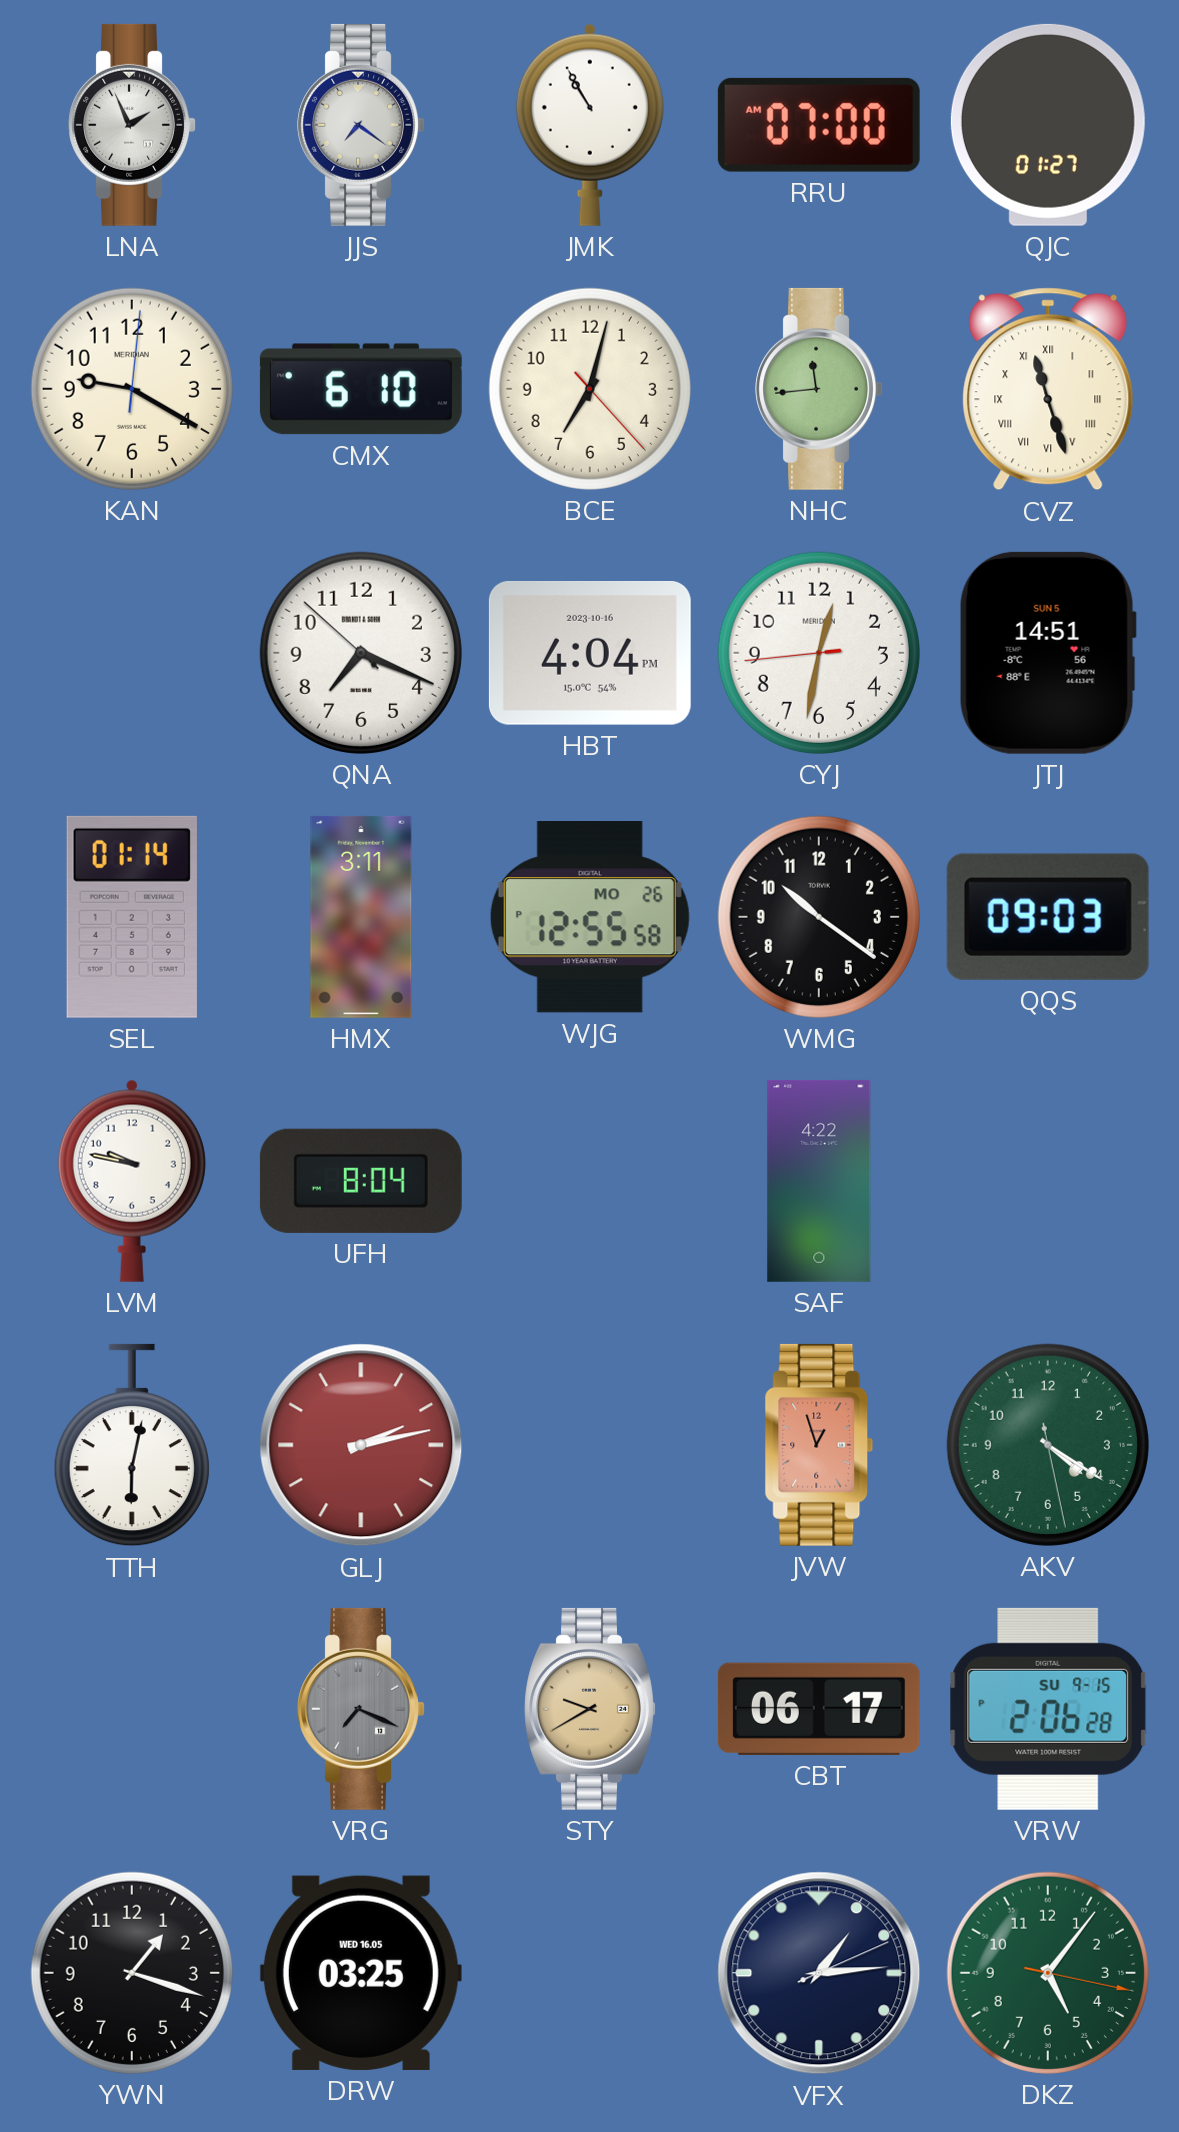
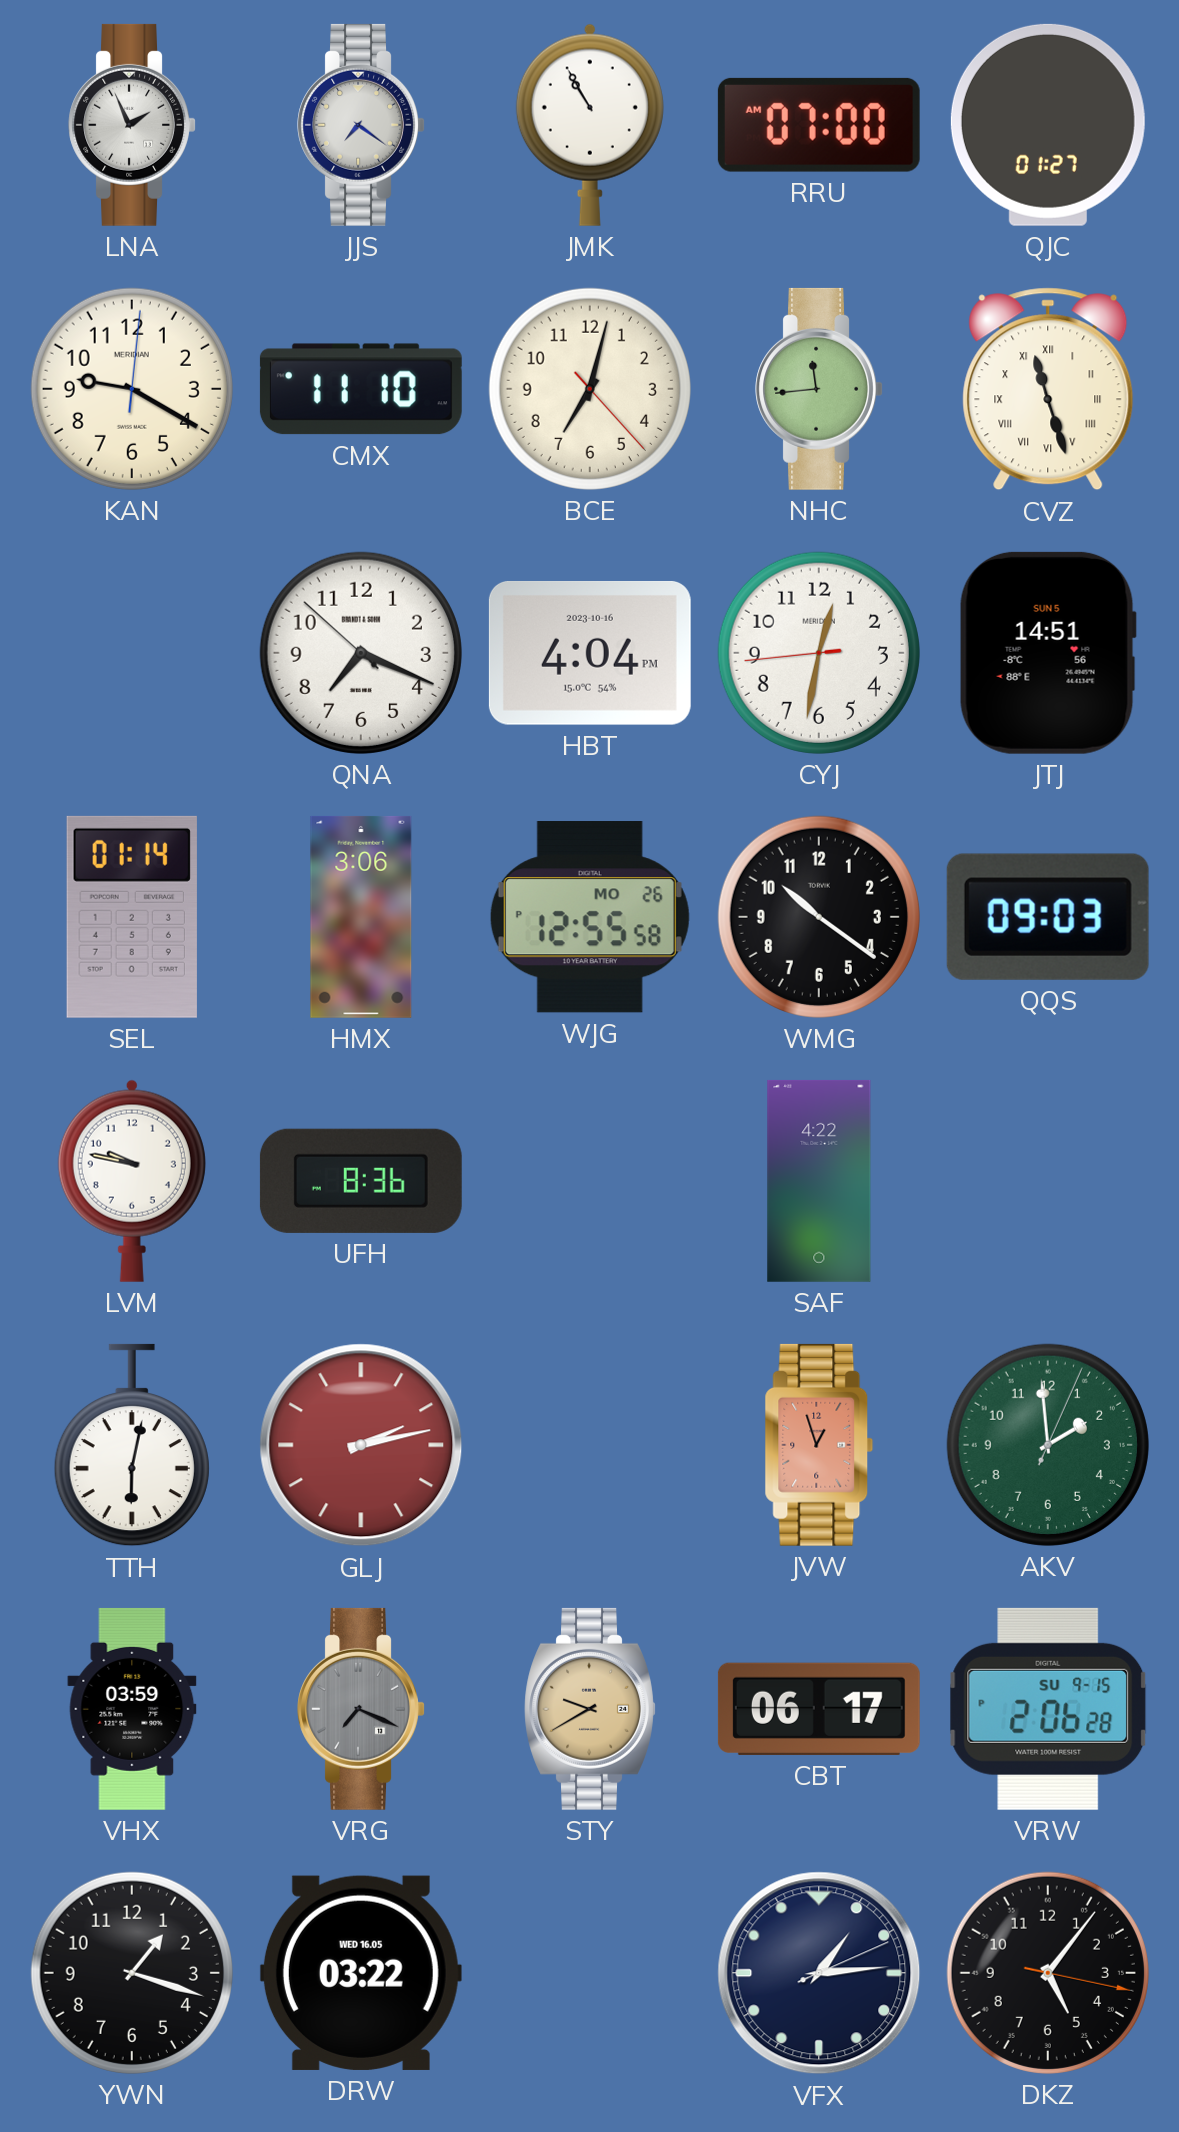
CMX: 6:10 -> 11:10
HMX: 3:11 -> 3:06
UFH: 8:04 -> 8:36
AKV: 4:20 -> 1:59
VHX: none -> 03:59
DRW: 03:25 -> 03:22
DKZ dial: green -> black
